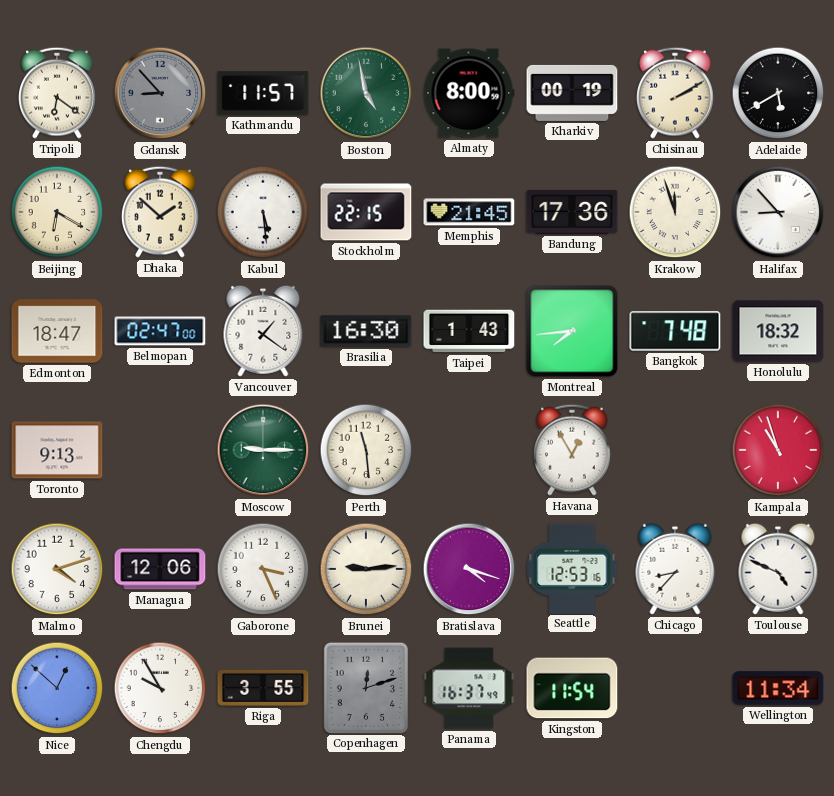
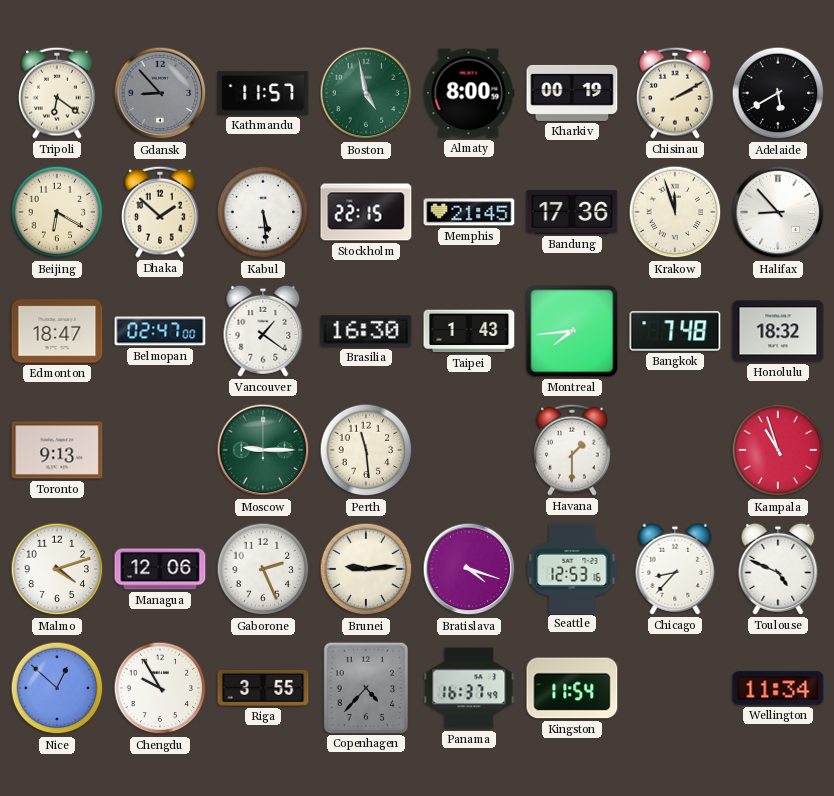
Havana: 12:55 -> 1:30
Gaborone: 3:26 -> 2:26
Copenhagen: 12:12 -> 4:37
